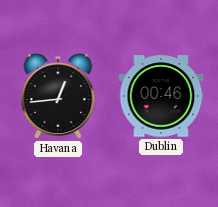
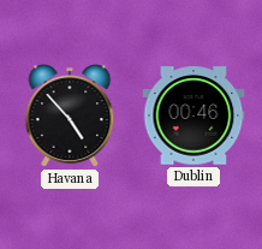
Havana: 12:44 -> 4:53
